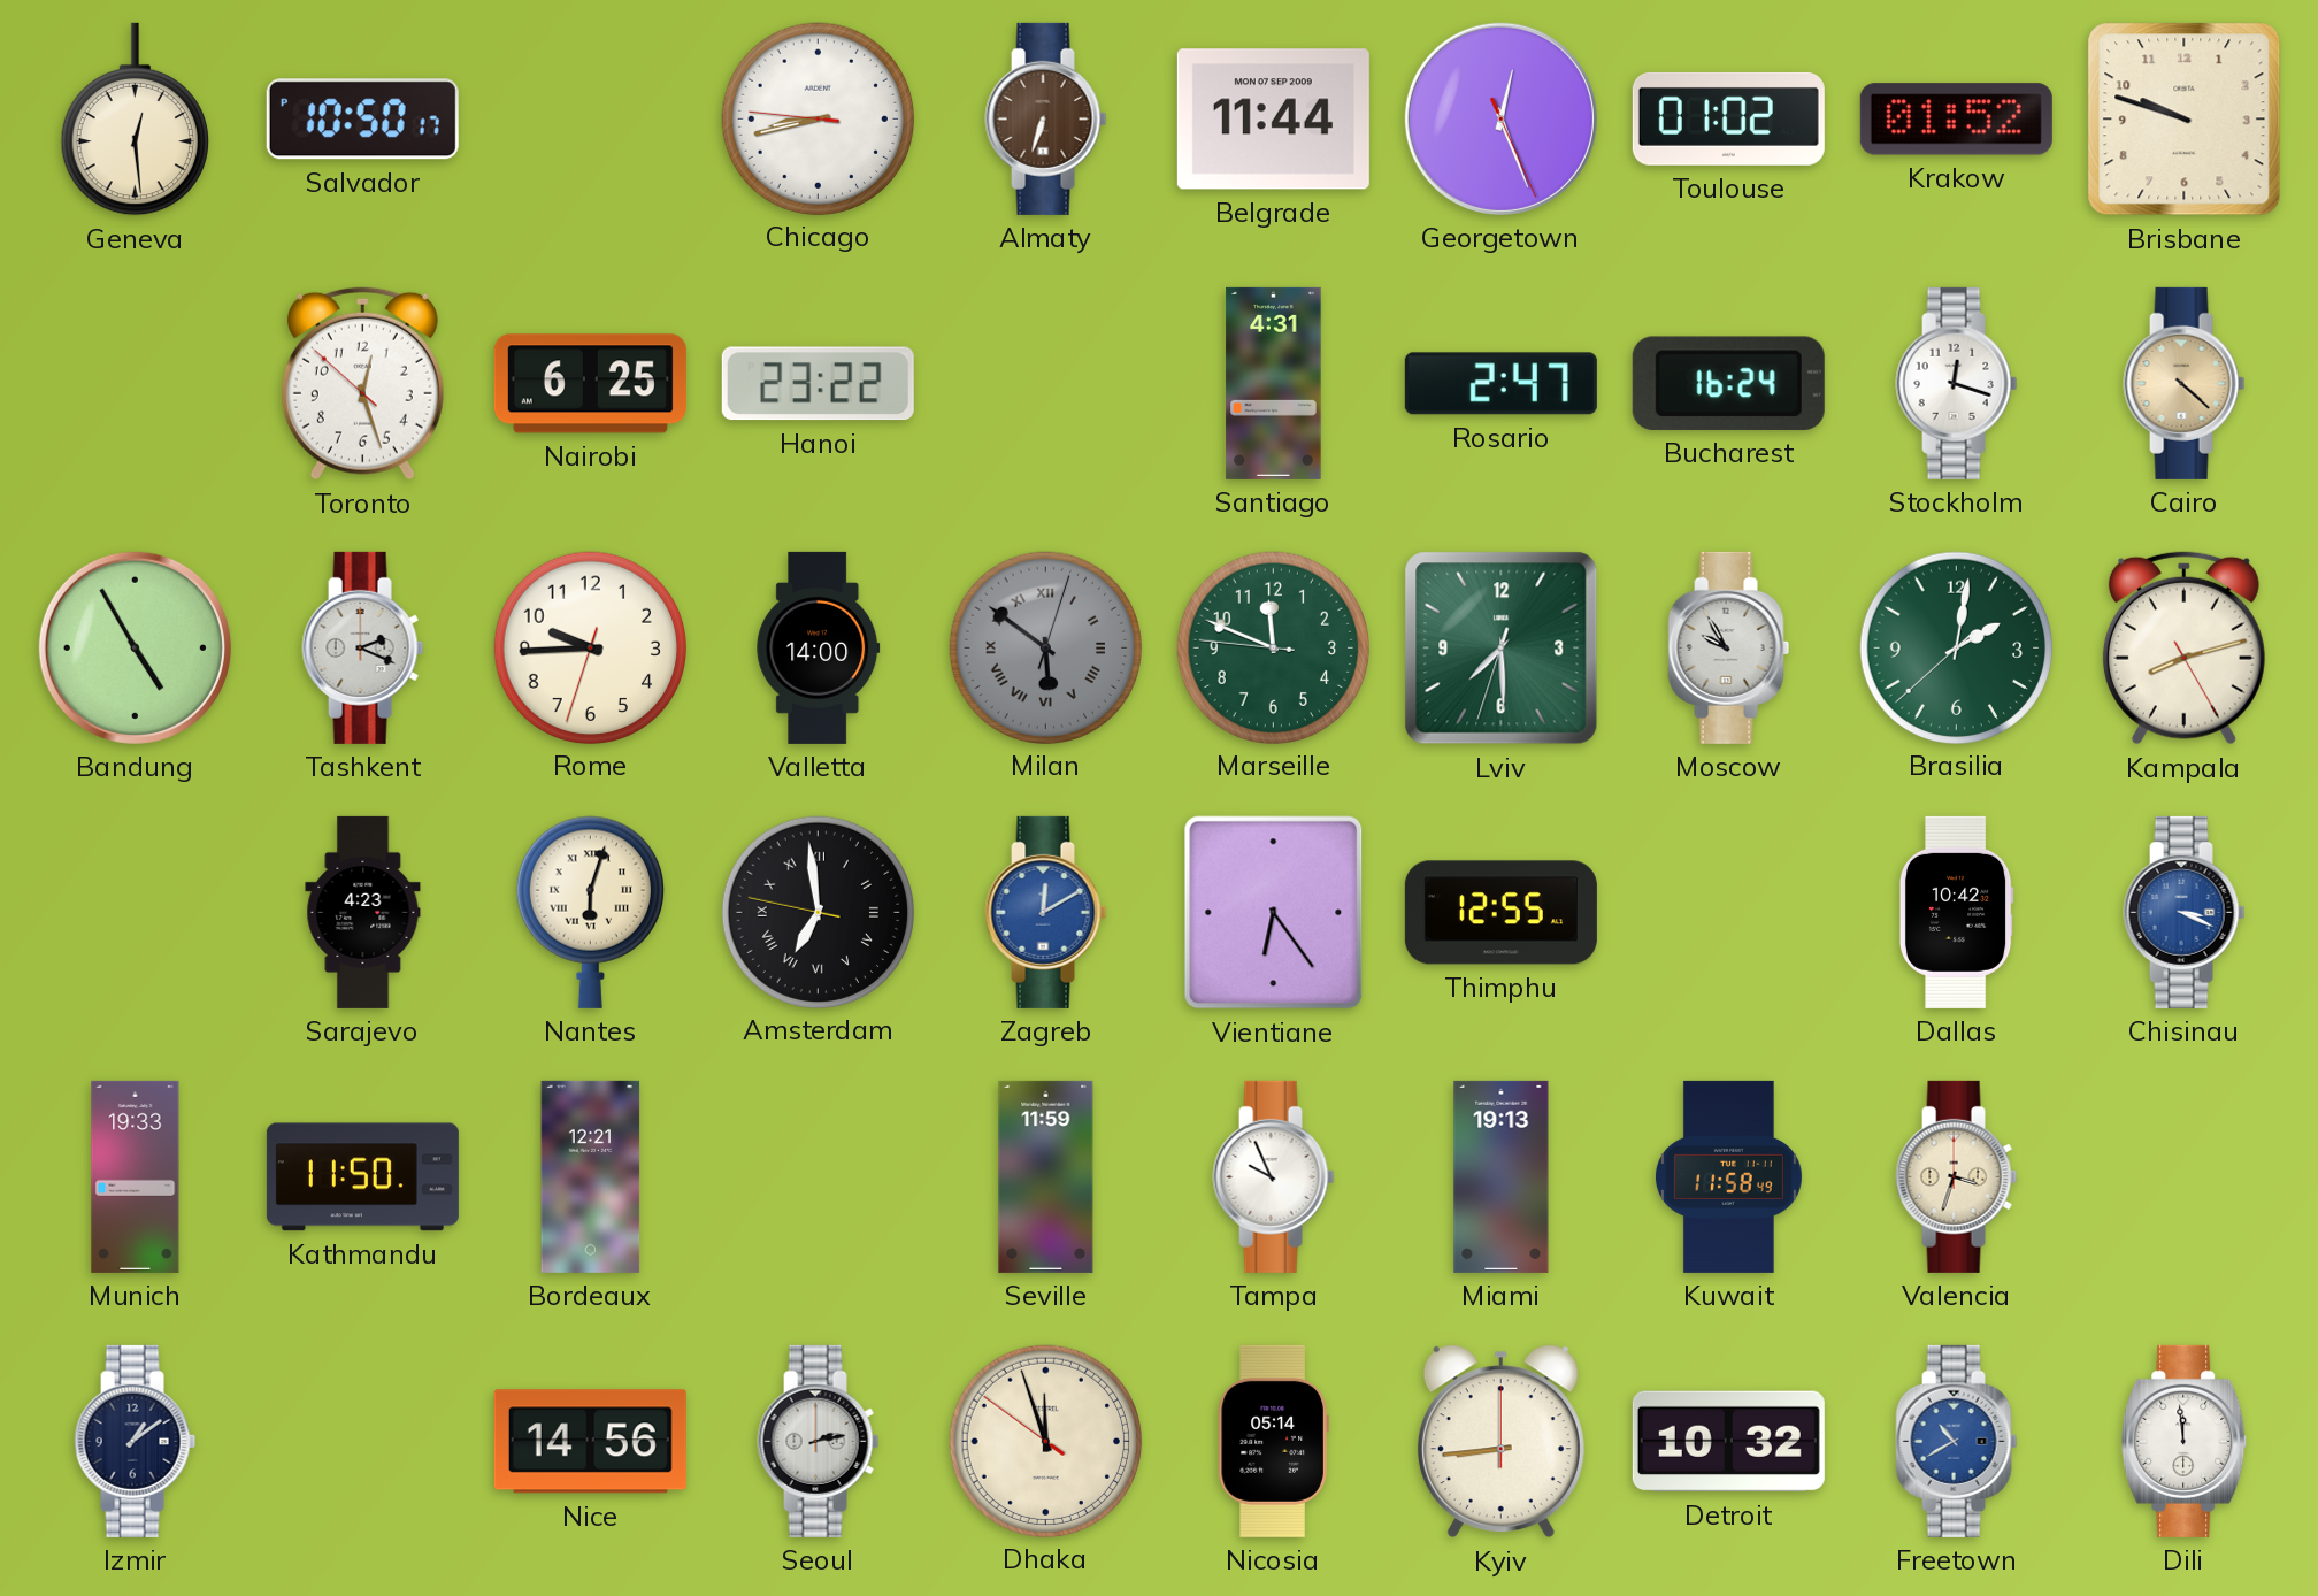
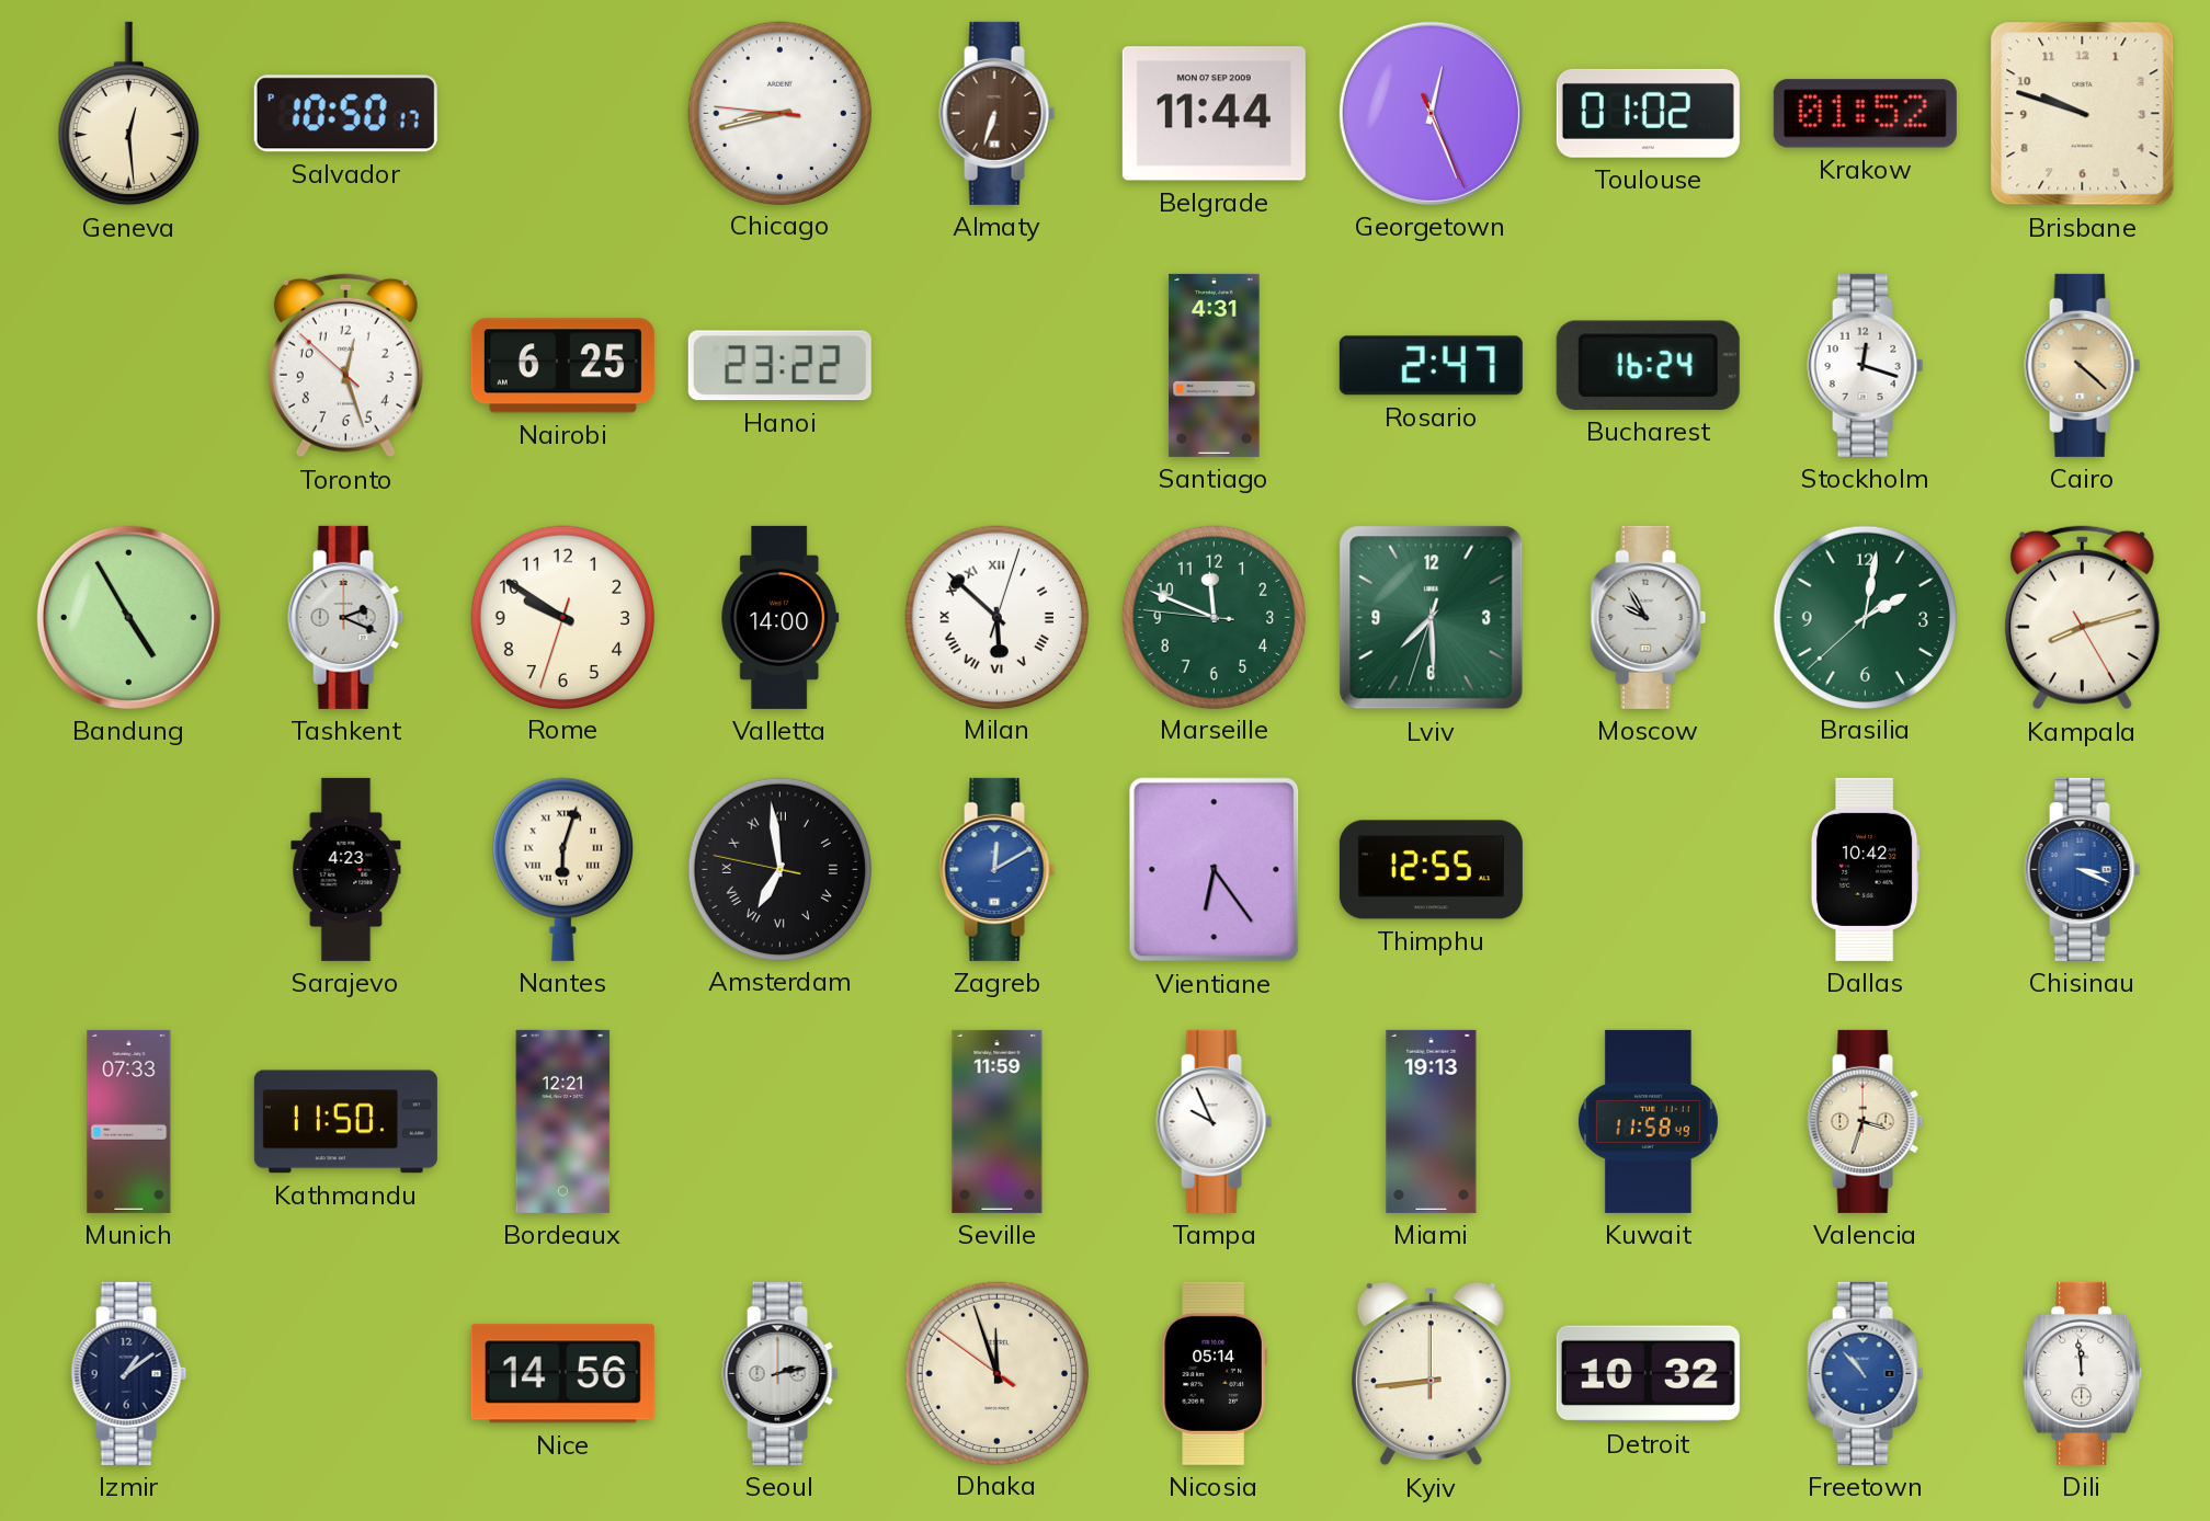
Rome: 9:44 -> 9:50
Milan: 5:51 -> 5:52
Milan dial: grey -> white
Munich: 19:33 -> 07:33
Freetown: 10:40 -> 10:53
